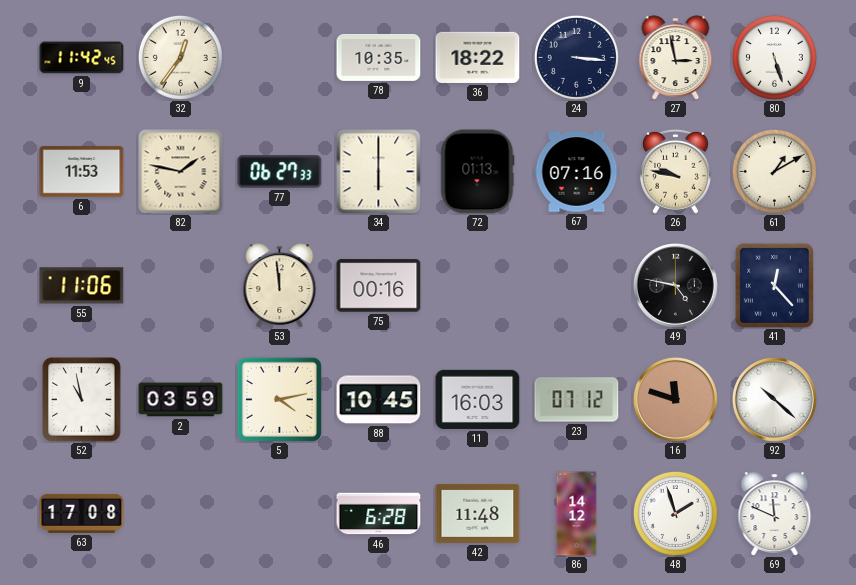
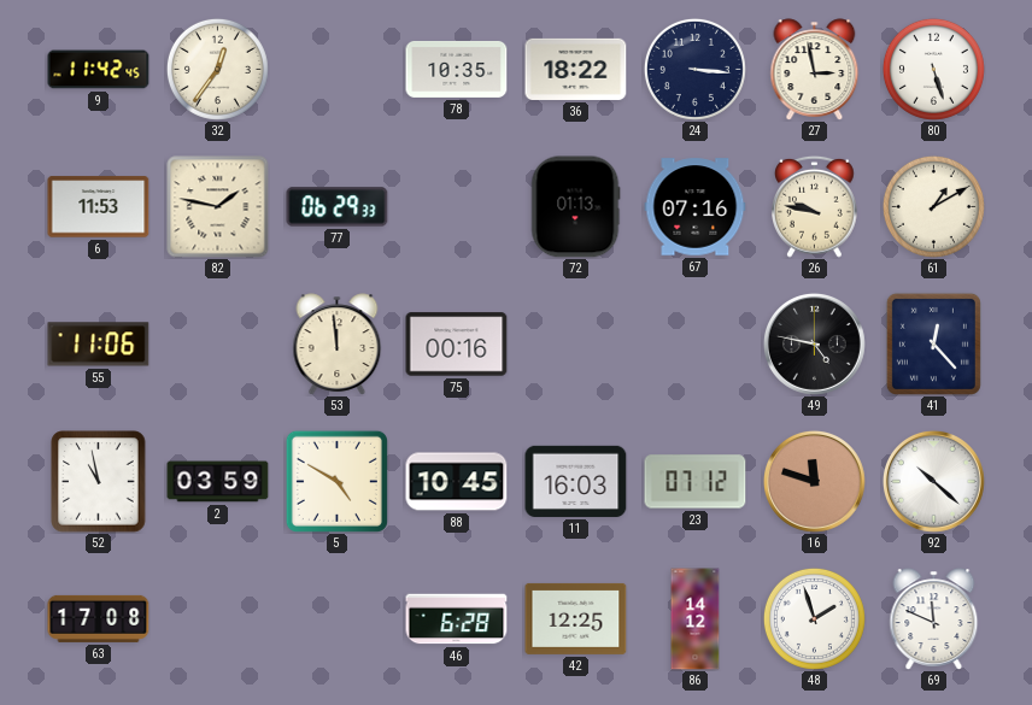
77: 06:27 -> 06:29
34: 6:00 -> none
5: 4:13 -> 4:50
42: 11:48 -> 12:25
